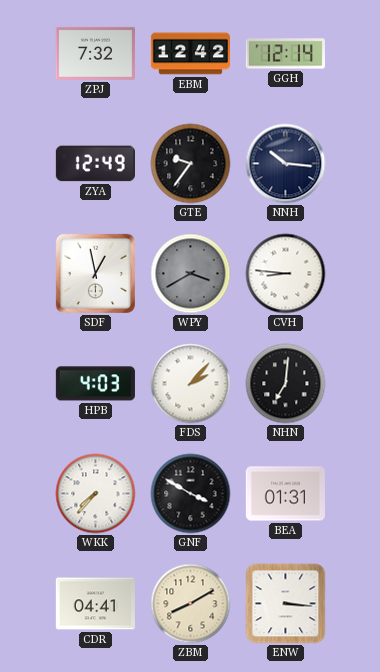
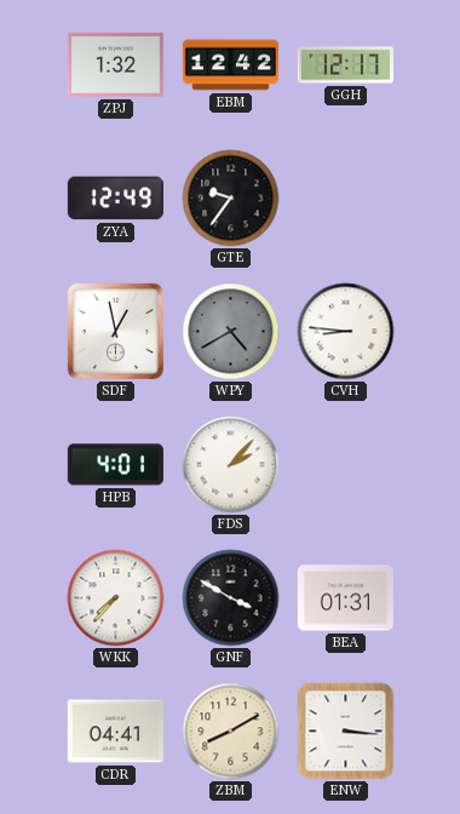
ZPJ: 7:32 -> 1:32
GGH: 12:14 -> 12:17
NNH: 10:16 -> none
WPY: 3:40 -> 4:40
HPB: 4:03 -> 4:01
NHN: 7:01 -> none
